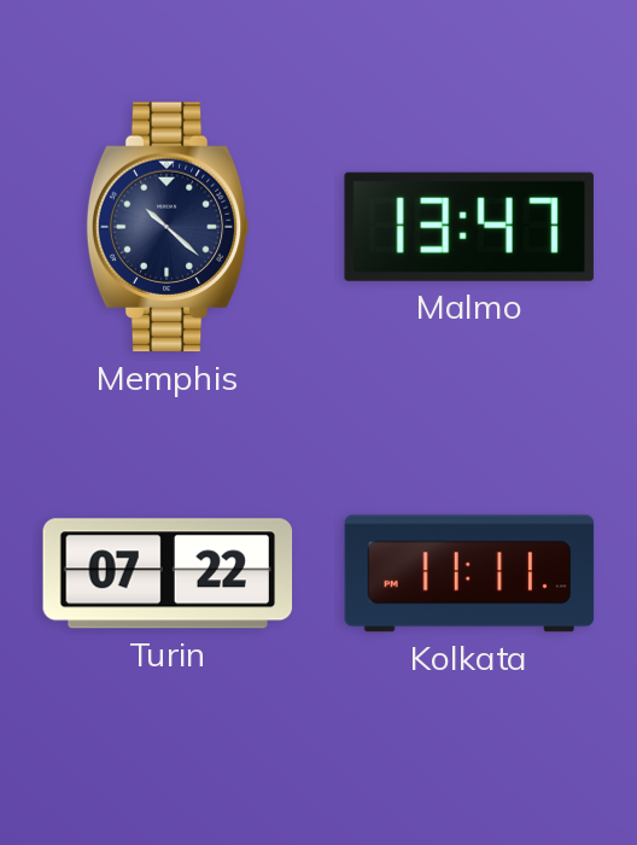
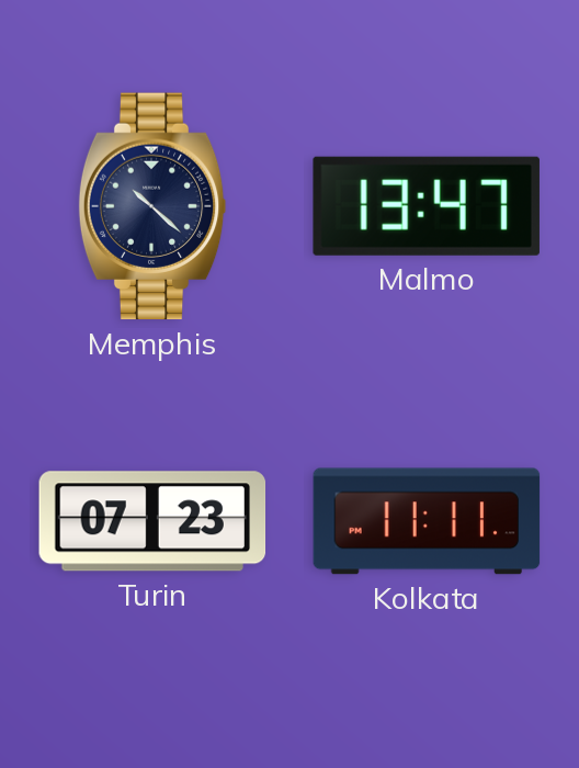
Turin: 07:22 -> 07:23
